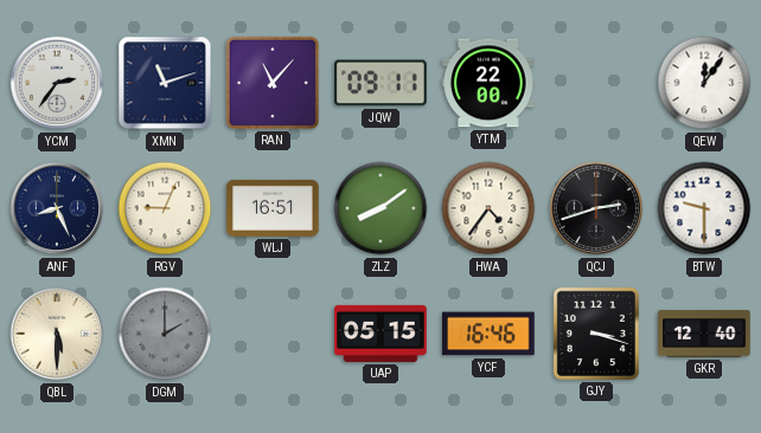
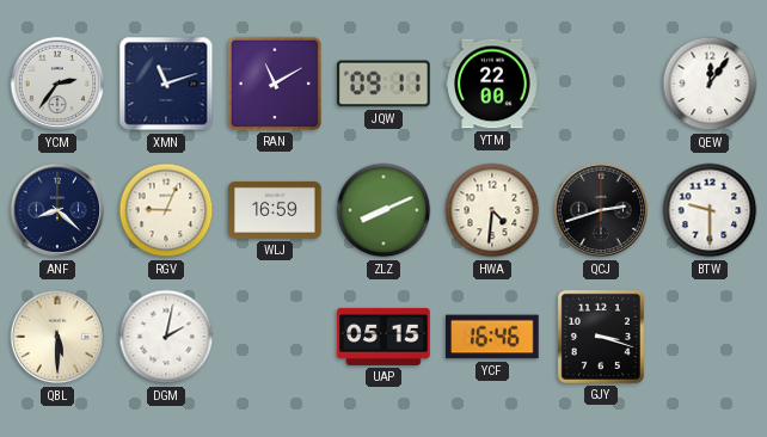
RAN: 11:07 -> 11:10
ANF: 8:26 -> 8:22
WLJ: 16:51 -> 16:59
ZLZ: 8:09 -> 8:11
HWA: 4:36 -> 4:31
DGM: 2:00 -> 2:02
DGM dial: grey -> white
GKR: 12:40 -> none
